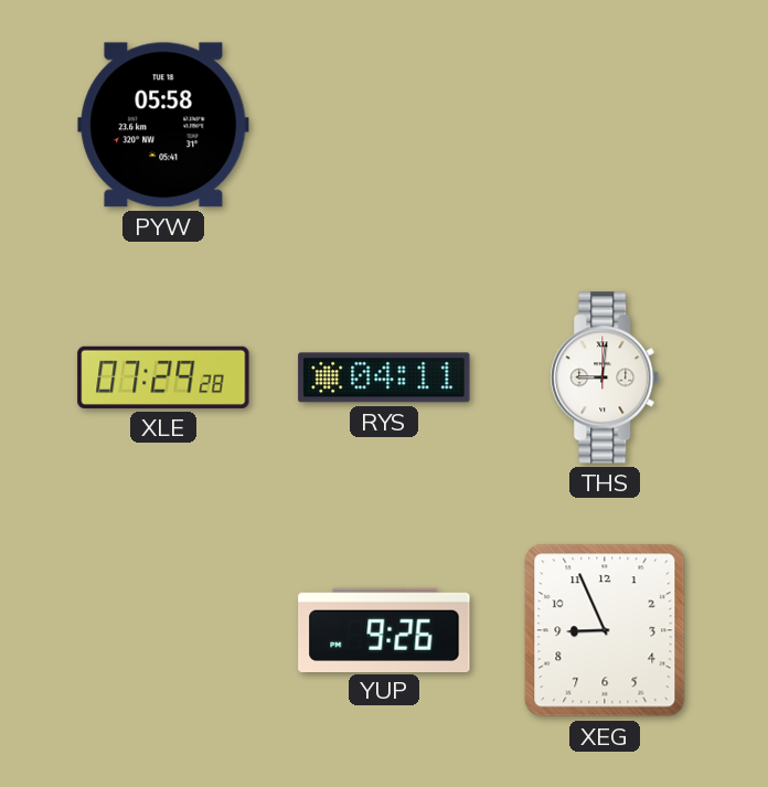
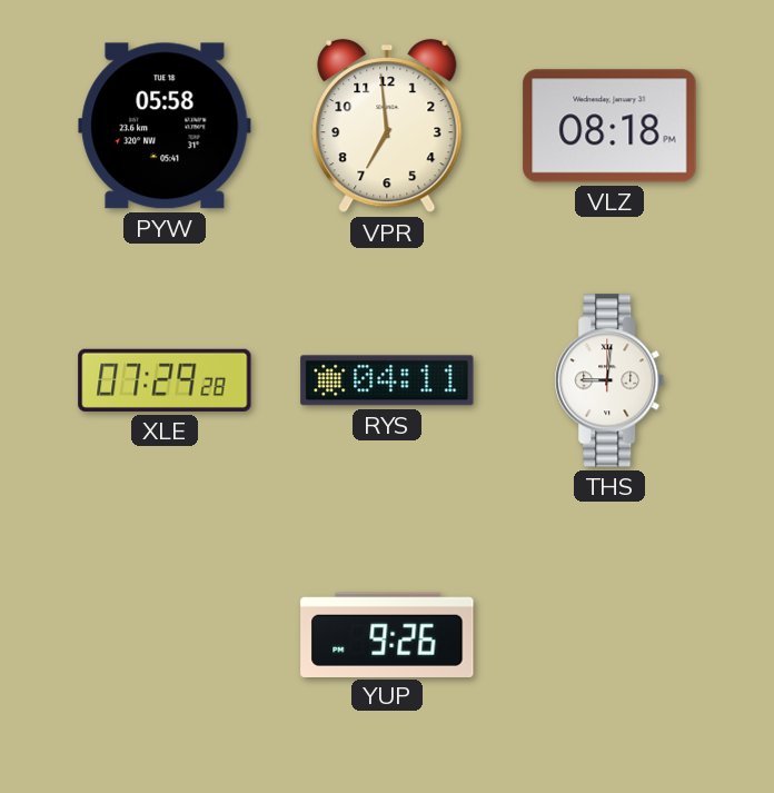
VPR: none -> 6:59
VLZ: none -> 08:18
XEG: 8:56 -> none
